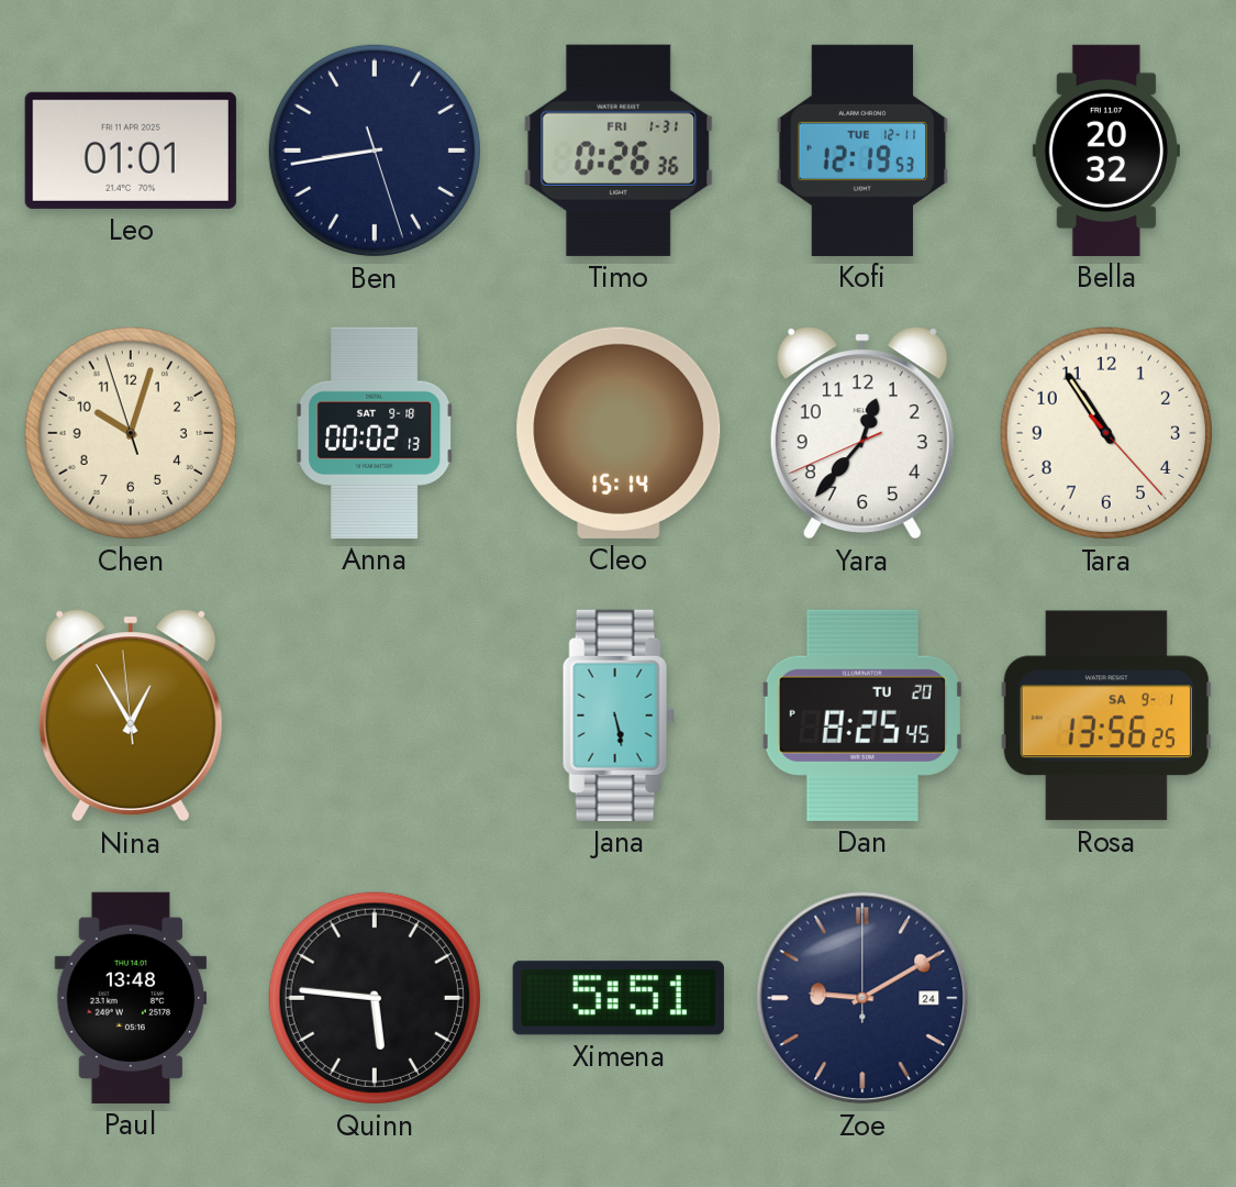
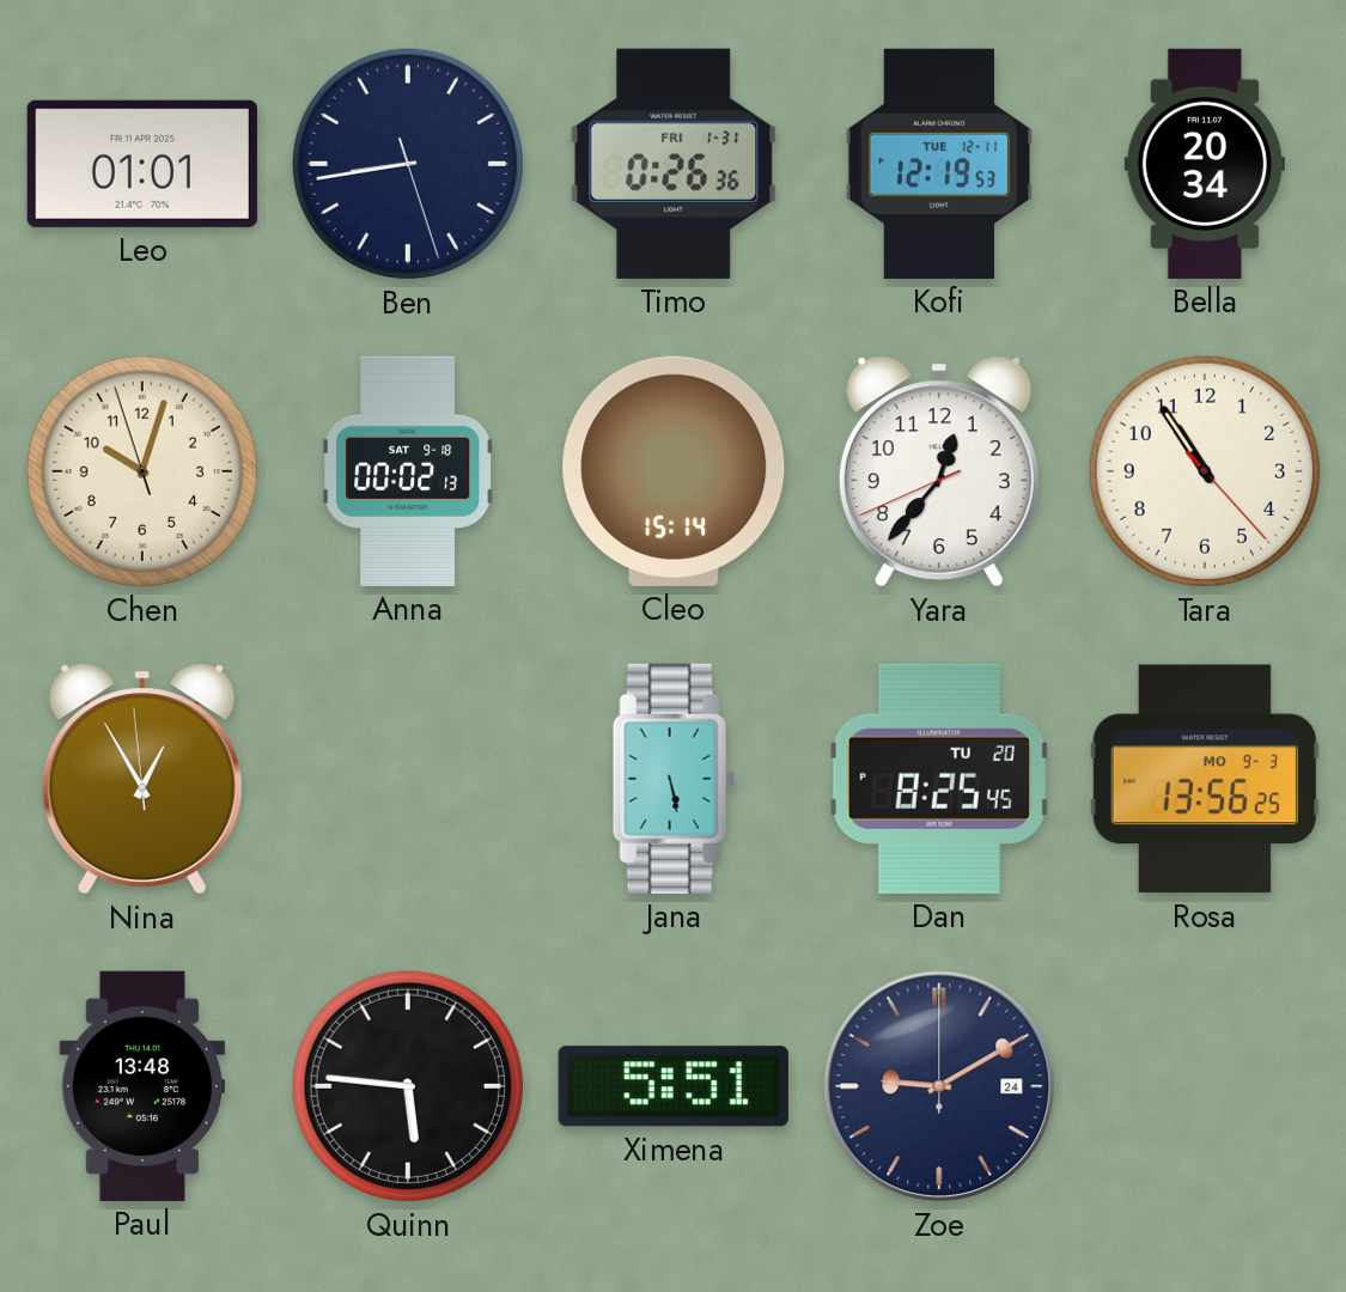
Bella: 20:32 -> 20:34
Rosa date: SA 9-1 -> MO 9-3
